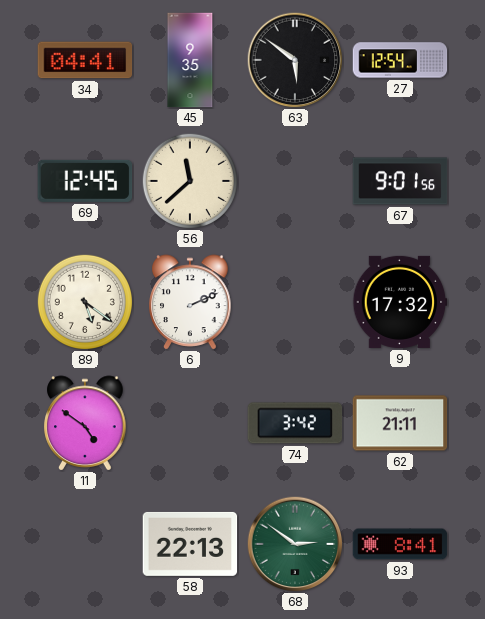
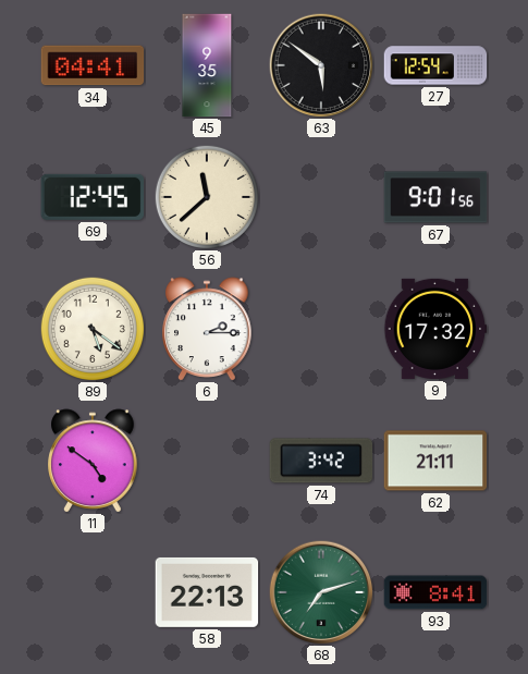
6: 2:11 -> 2:15
68: 2:51 -> 7:12
